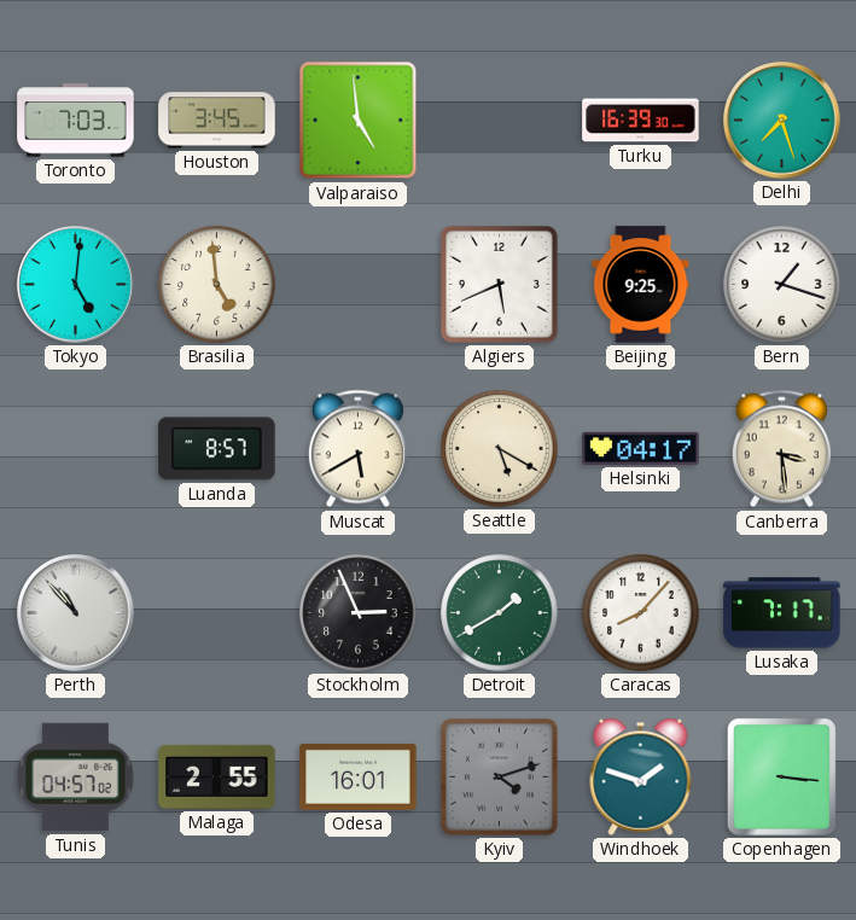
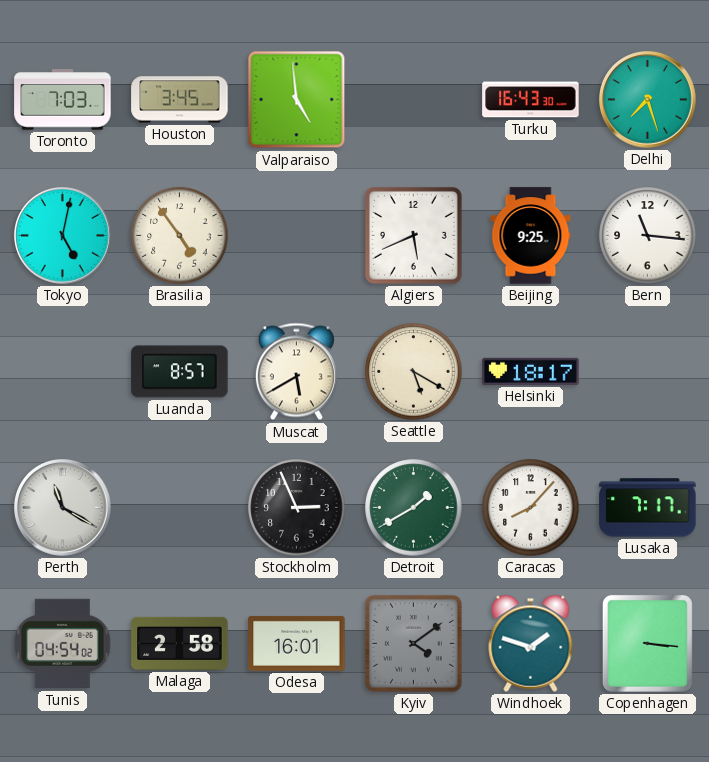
Turku: 16:39 -> 16:43
Tokyo: 5:01 -> 5:02
Brasilia: 4:59 -> 4:54
Bern: 1:18 -> 11:16
Helsinki: 04:17 -> 18:17
Canberra: 3:29 -> none
Perth: 10:53 -> 11:20
Tunis: 04:57 -> 04:54
Malaga: 2:55 -> 2:58
Kyiv: 4:12 -> 4:09
